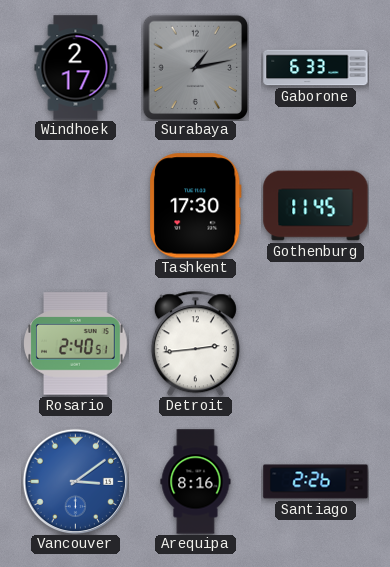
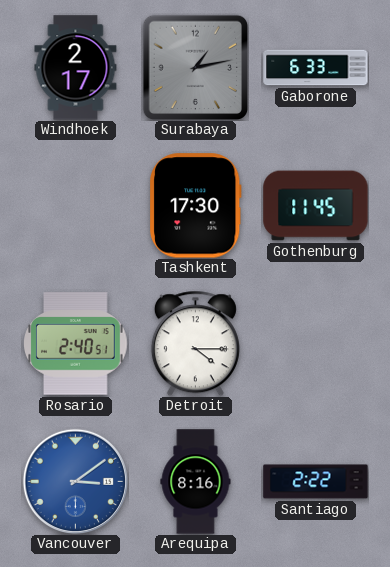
Detroit: 2:44 -> 4:15
Santiago: 2:26 -> 2:22
